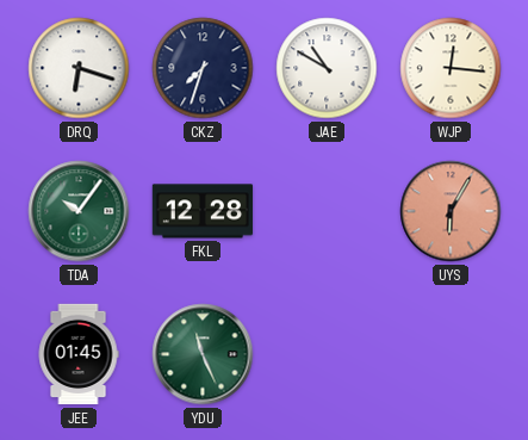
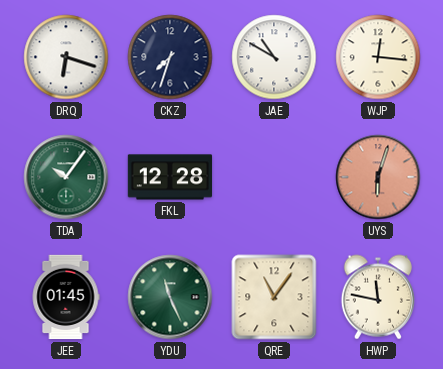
UYS: 6:05 -> 6:03
QRE: none -> 11:06
HWP: none -> 11:47
